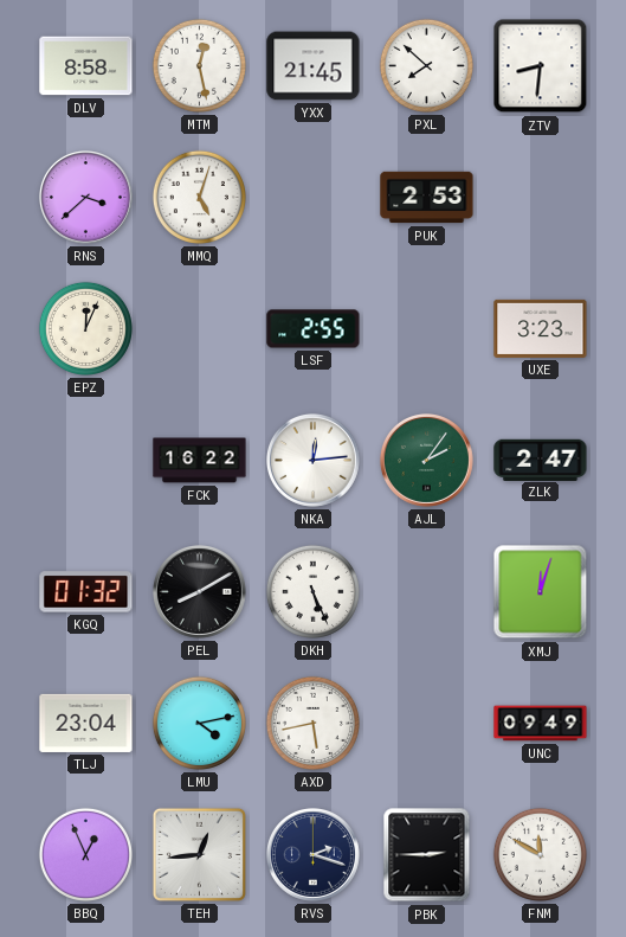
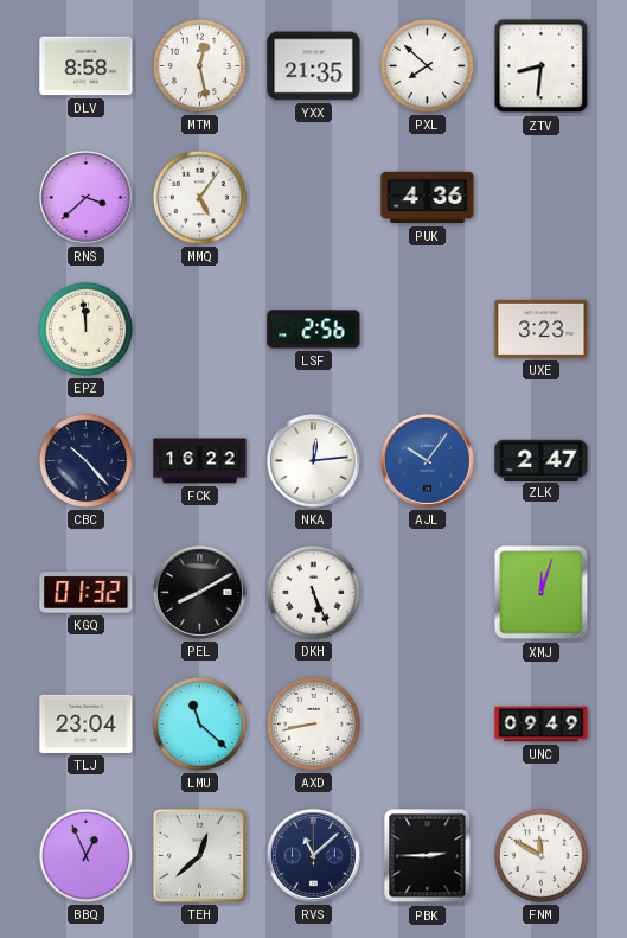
YXX: 21:45 -> 21:35
MMQ: 5:03 -> 5:06
PUK: 2:53 -> 4:36
EPZ: 12:04 -> 11:59
LSF: 2:55 -> 2:56
CBC: none -> 10:23
AJL: 2:06 -> 10:06
AJL dial: green -> blue
LMU: 4:13 -> 11:22
AXD: 5:43 -> 8:43
TEH: 12:44 -> 12:38
RVS: 2:18 -> 11:08
